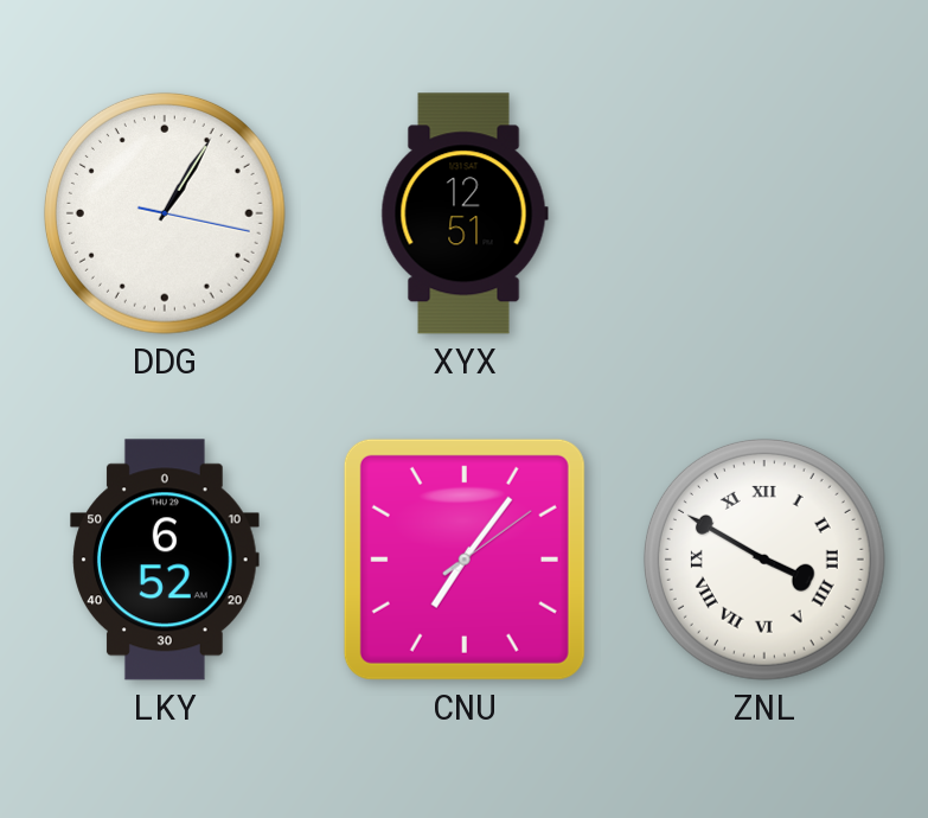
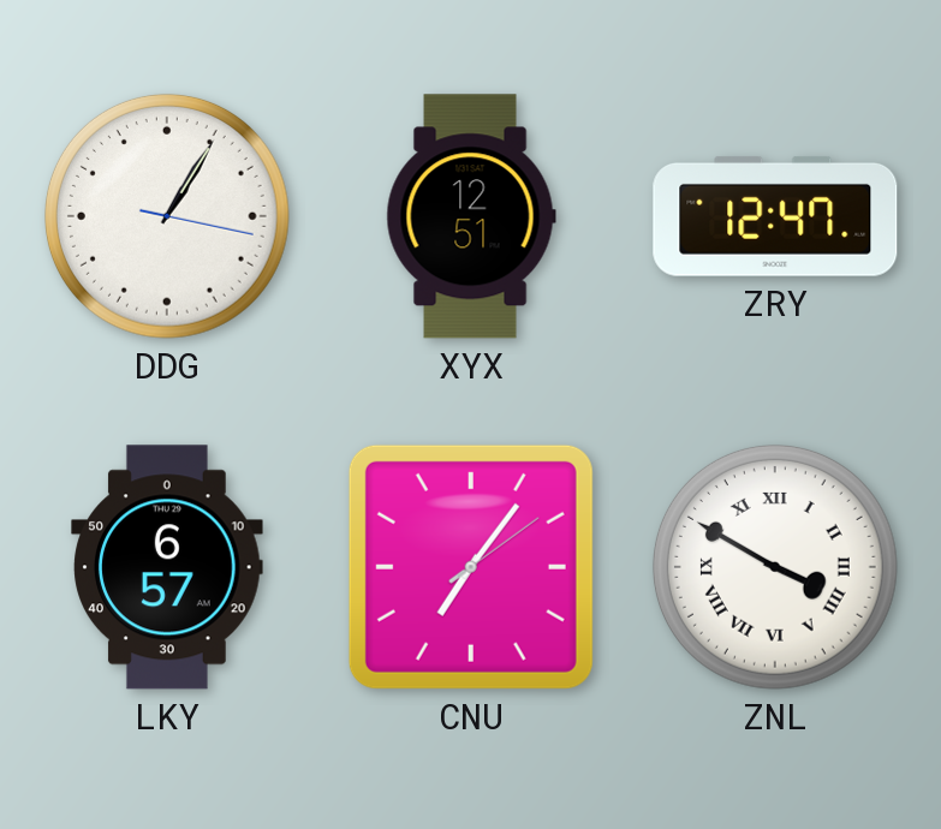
ZRY: none -> 12:47
LKY: 6:52 -> 6:57
